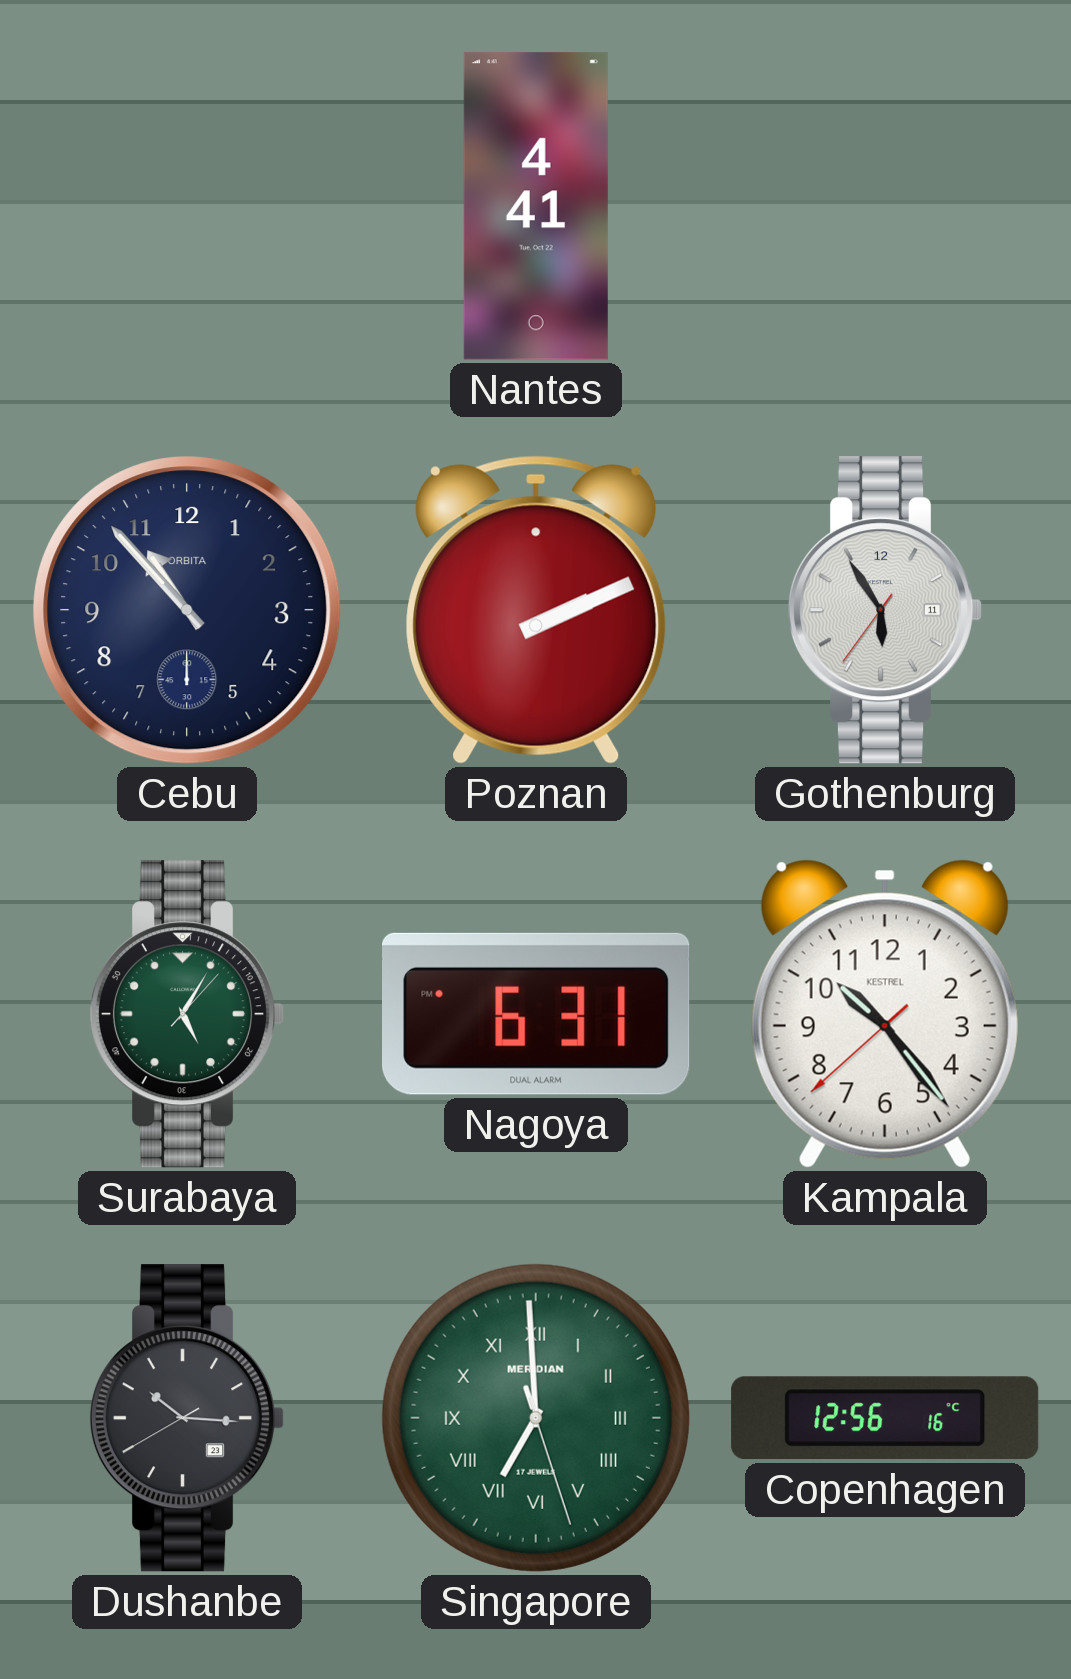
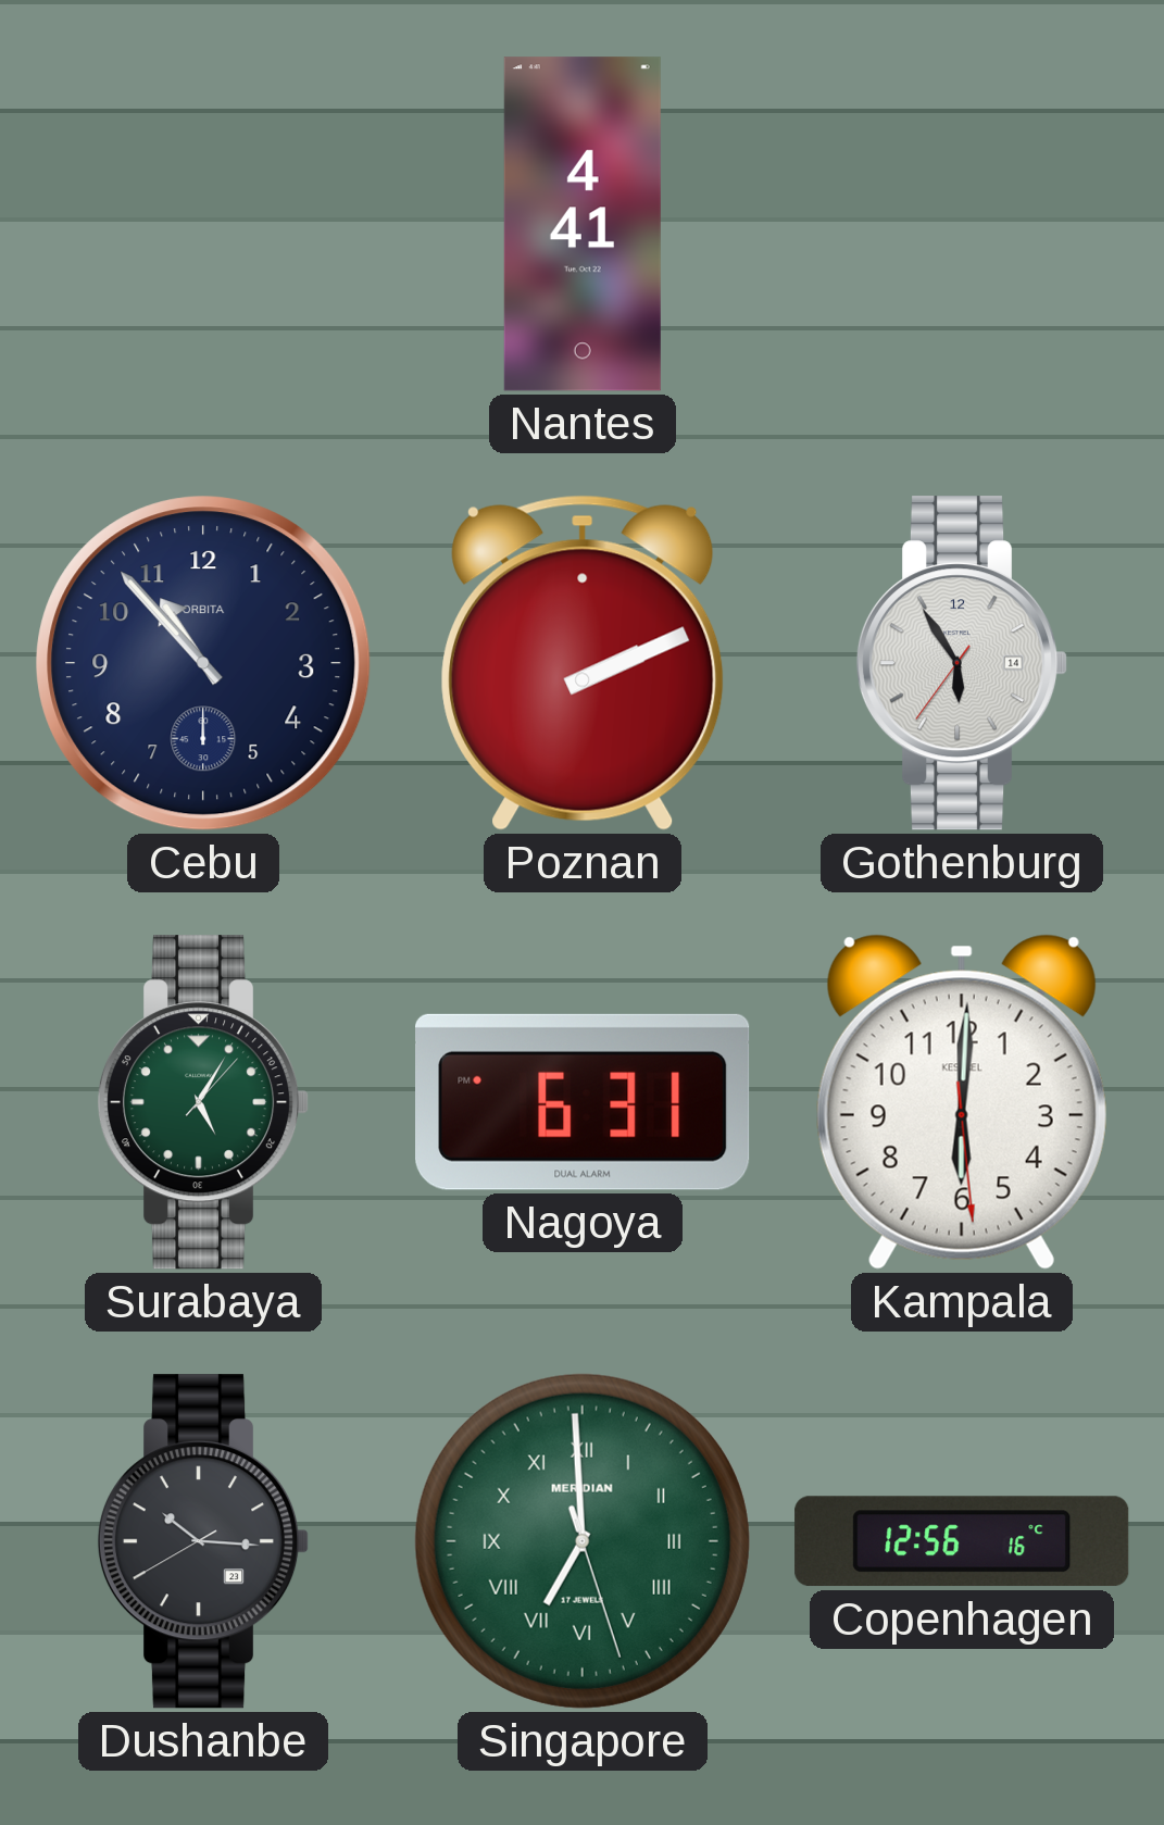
Gothenburg date: 11 -> 14
Kampala: 10:23 -> 6:00
